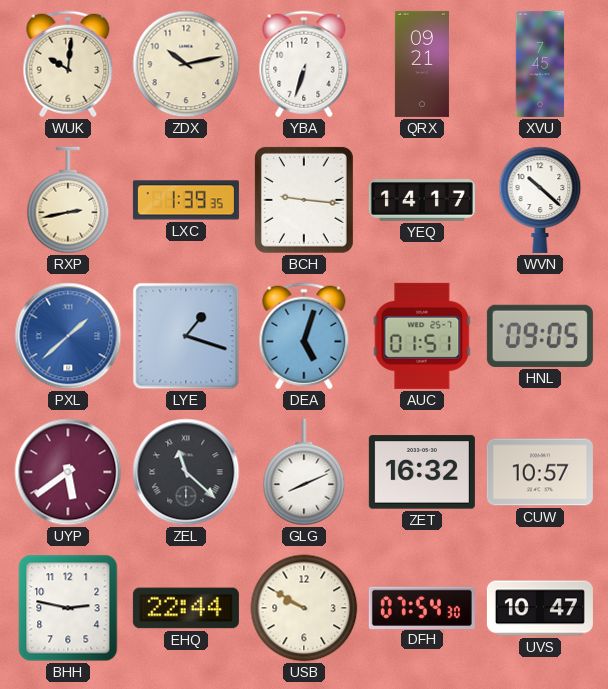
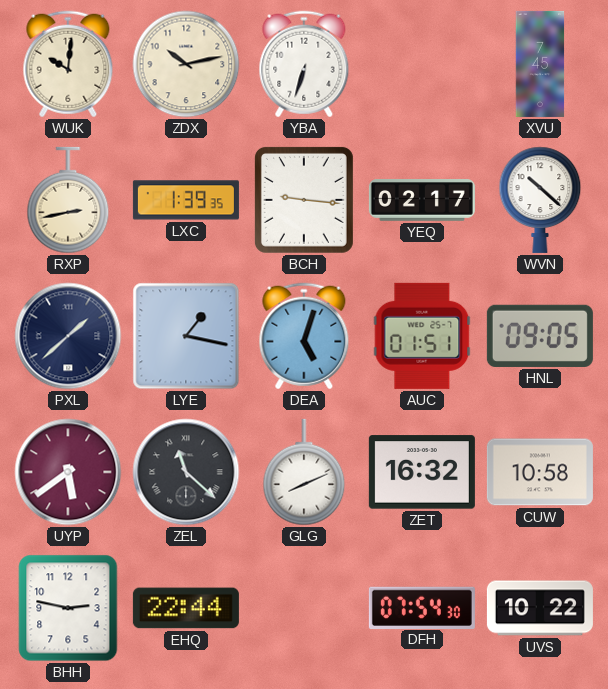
QRX: 09:21 -> none
YEQ: 14:17 -> 02:17
PXL dial: blue -> navy
LYE: 1:18 -> 1:17
CUW: 10:57 -> 10:58
USB: 9:50 -> none
UVS: 10:47 -> 10:22
